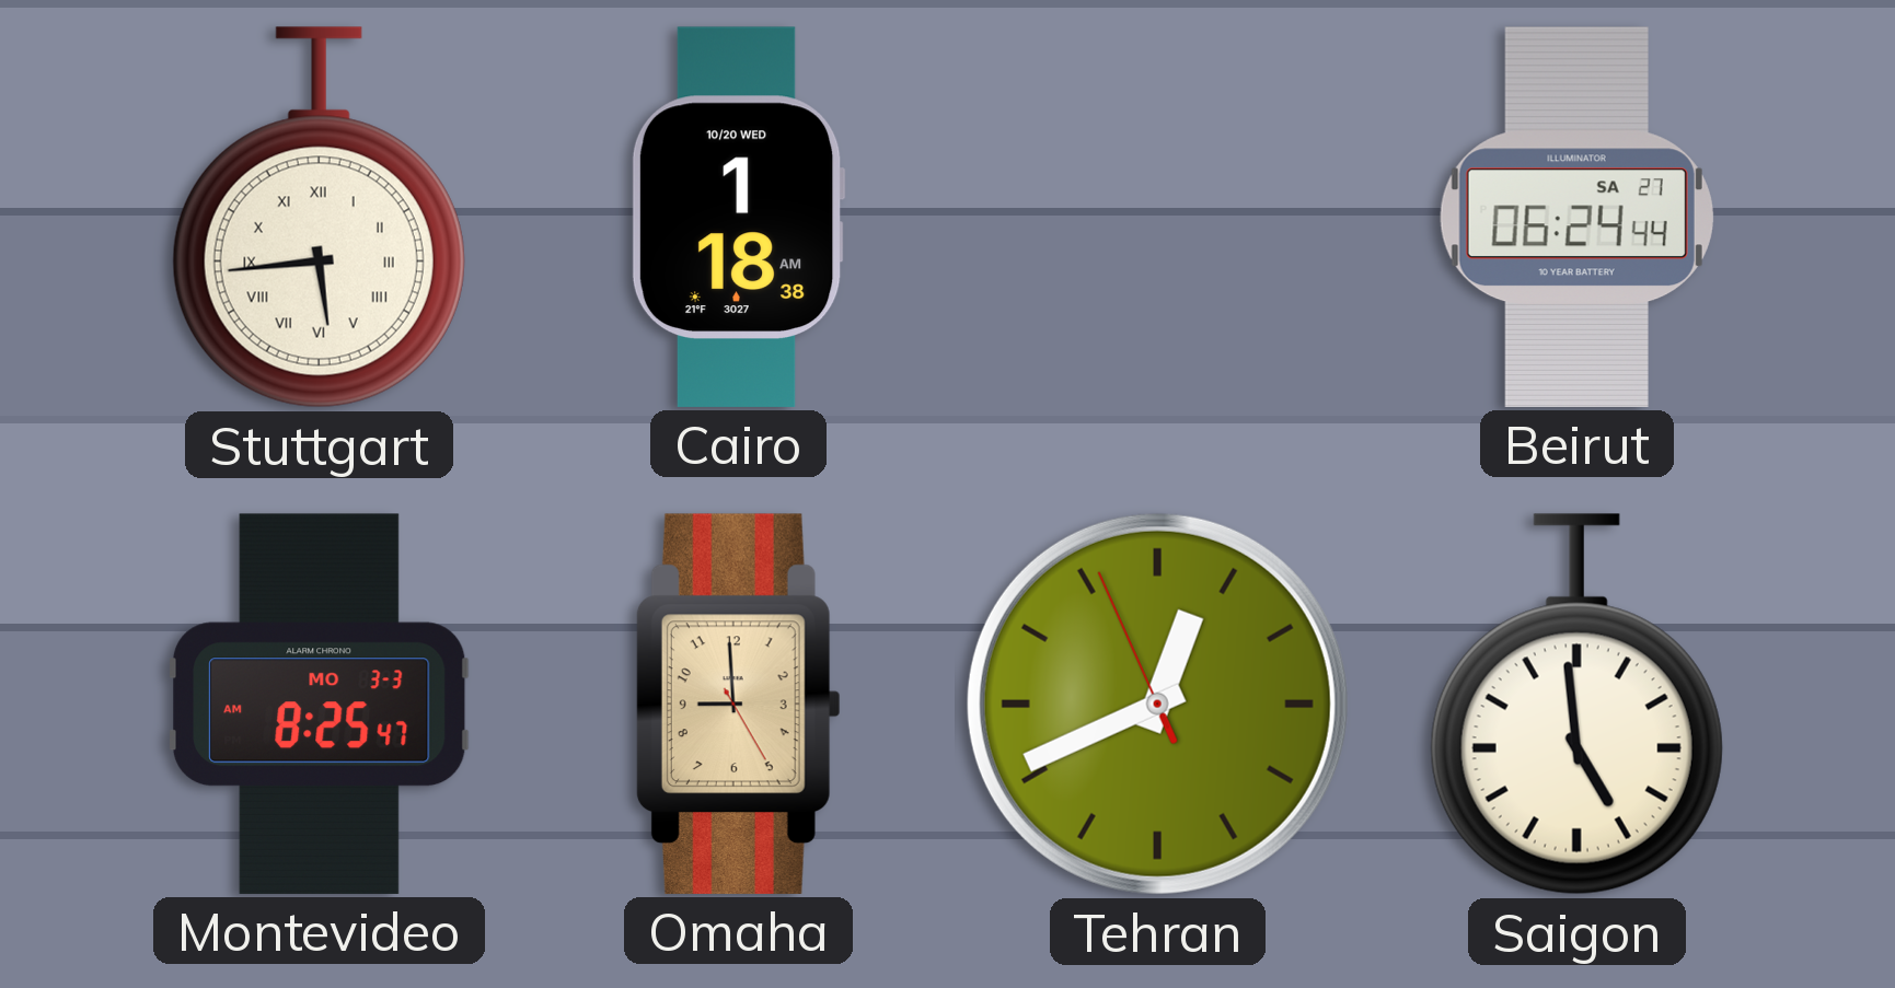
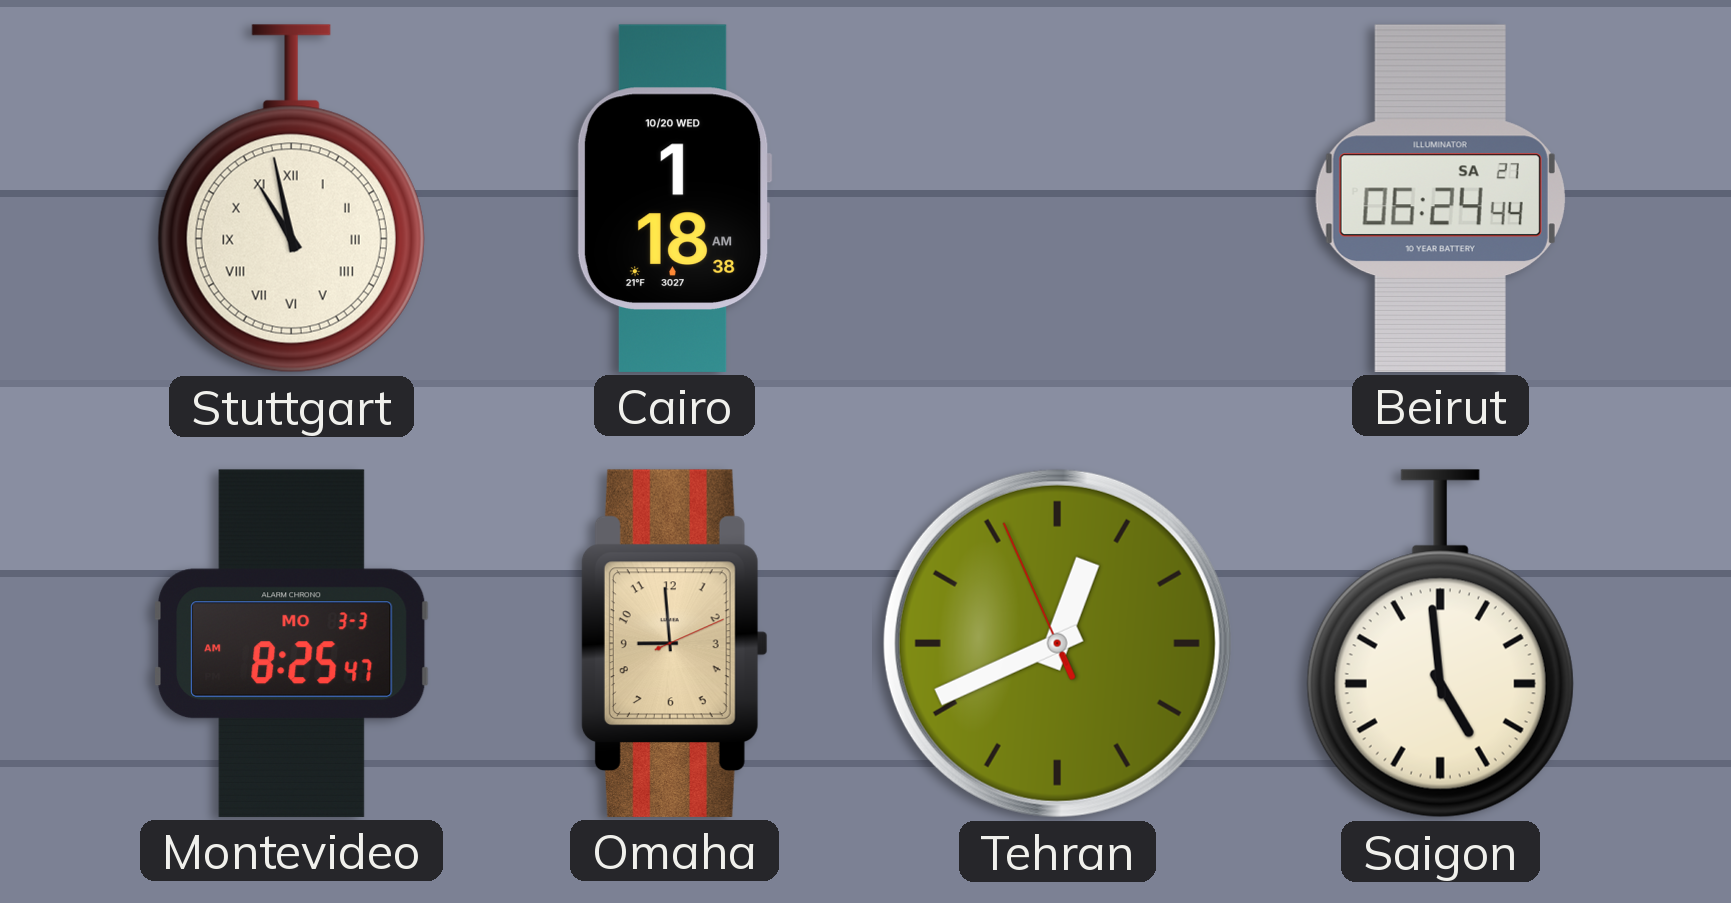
Stuttgart: 5:44 -> 10:58
Omaha: 8:59:25 -> 8:59:11
